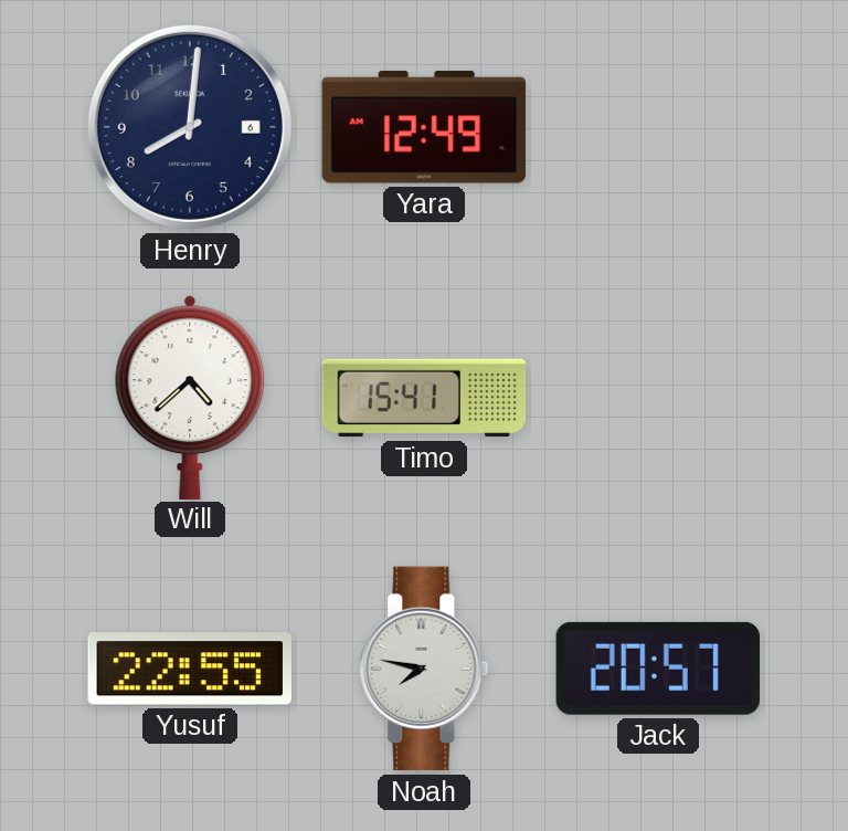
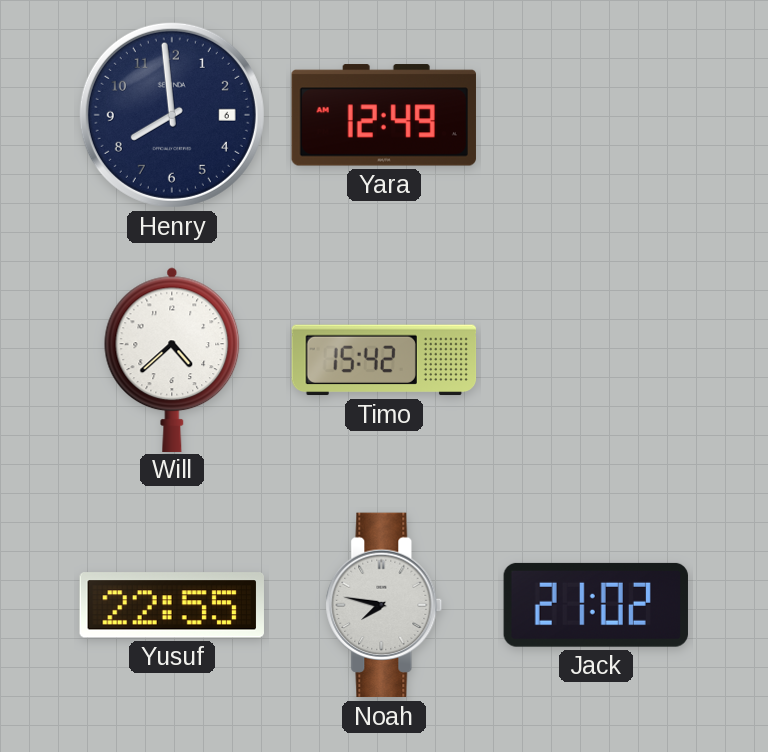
Henry: 8:01 -> 7:59
Timo: 15:41 -> 15:42
Jack: 20:57 -> 21:02
